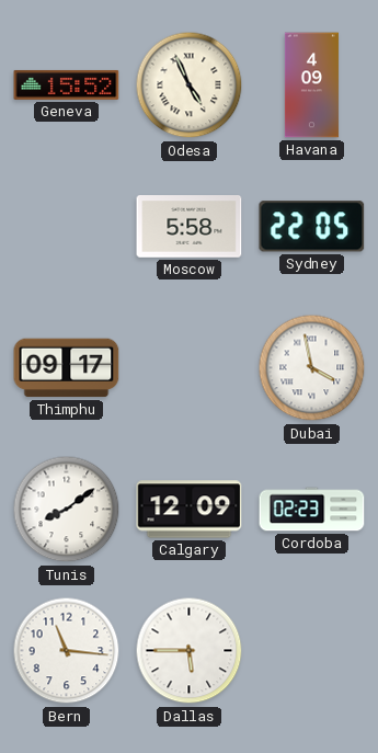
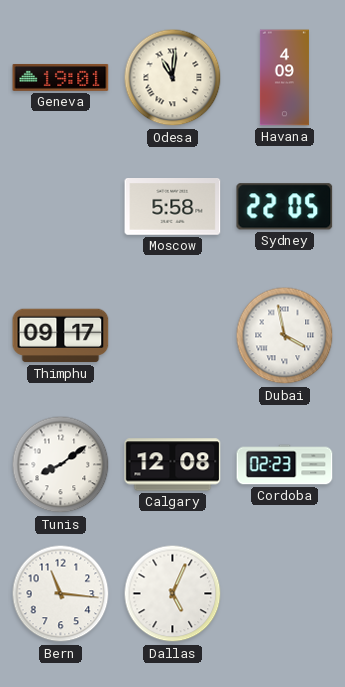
Geneva: 15:52 -> 19:01
Odesa: 4:56 -> 11:01
Calgary: 12:09 -> 12:08
Dallas: 5:45 -> 5:04
